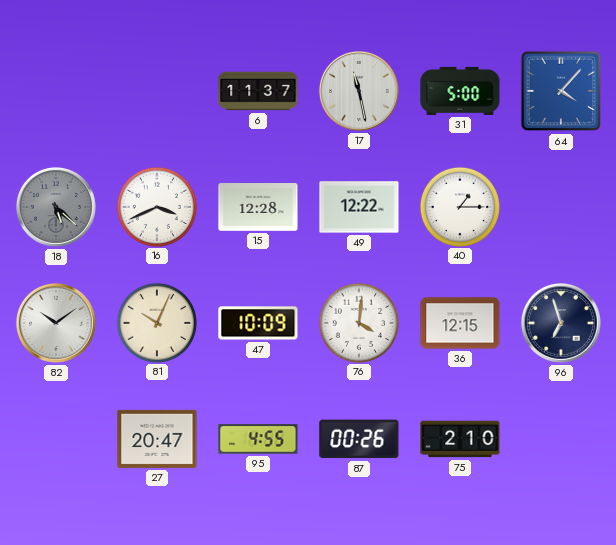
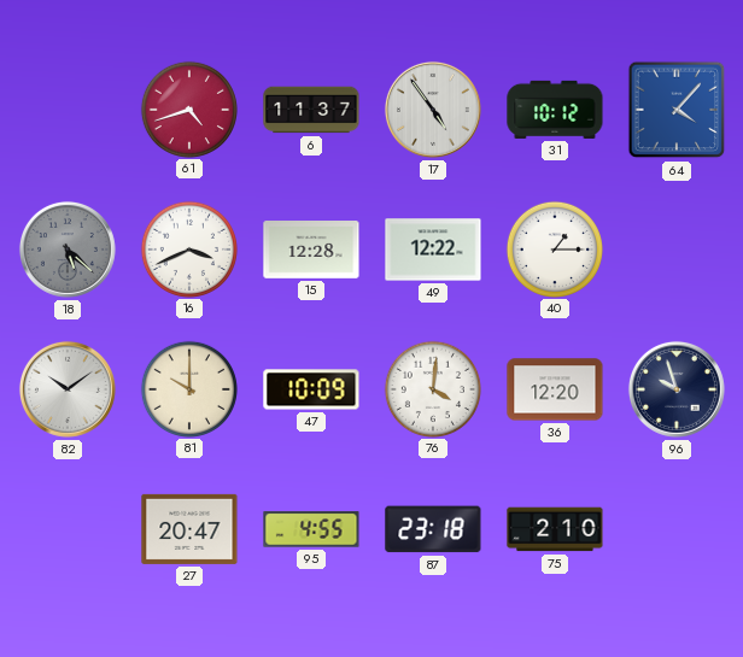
61: none -> 4:42
17: 11:28 -> 4:54
31: 5:00 -> 10:12
81: 10:04 -> 10:00
36: 12:15 -> 12:20
96: 6:57 -> 9:57
87: 00:26 -> 23:18
